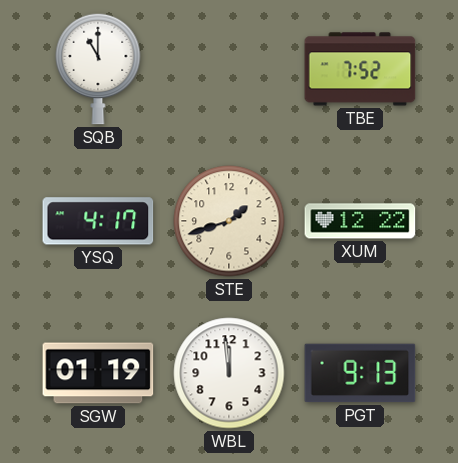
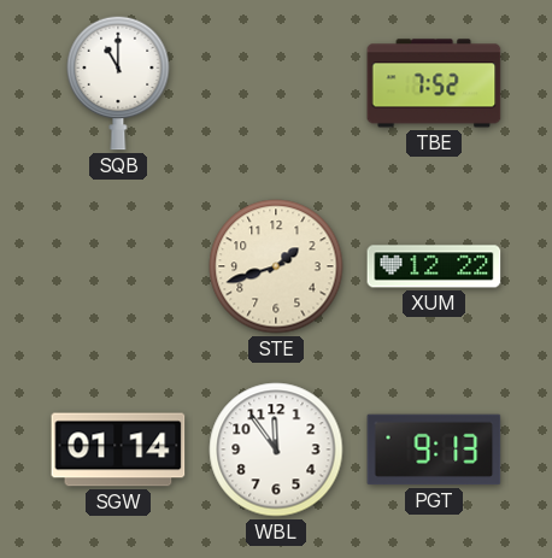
YSQ: 4:17 -> none
SGW: 01:19 -> 01:14
WBL: 11:59 -> 11:54
